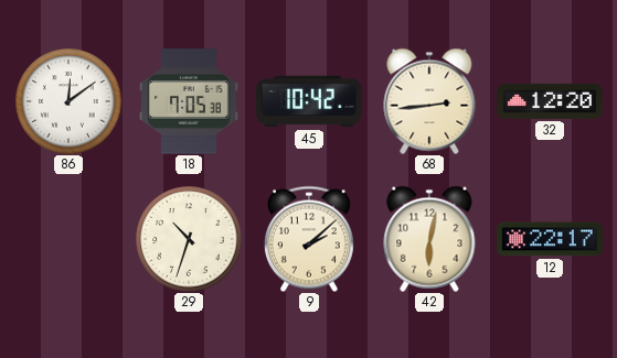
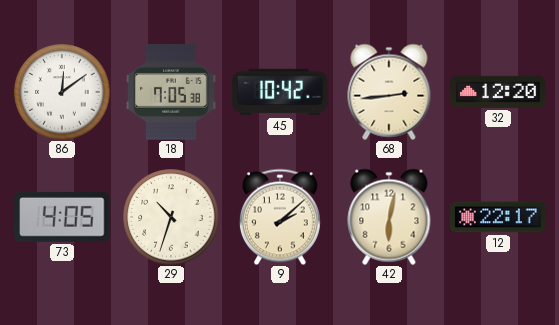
73: none -> 4:05
